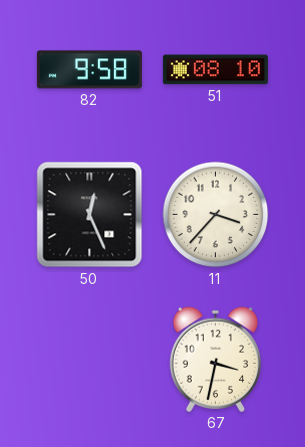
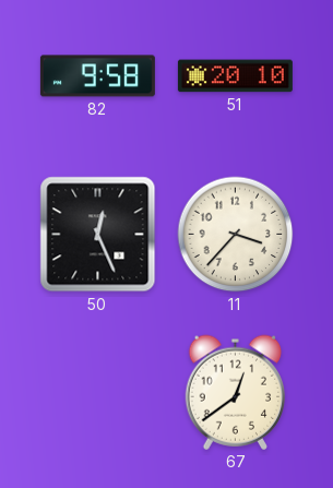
51: 08:10 -> 20:10
67: 3:32 -> 12:39
